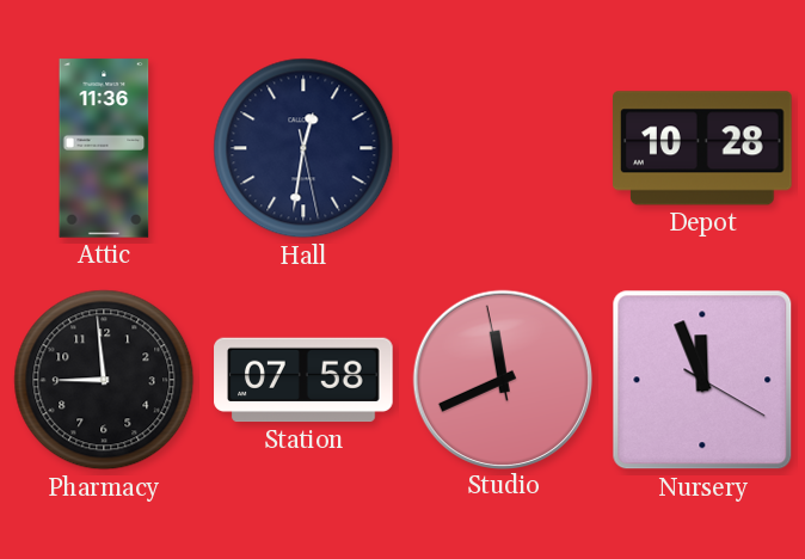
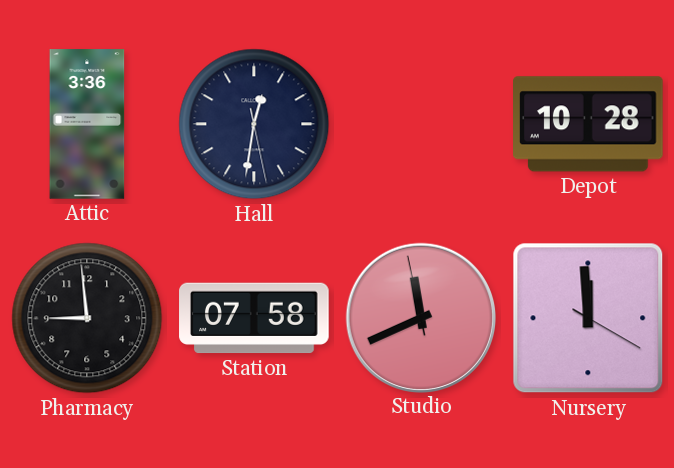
Attic: 11:36 -> 3:36
Nursery: 11:56 -> 11:59
